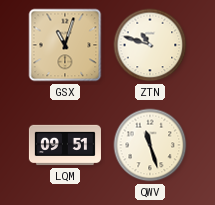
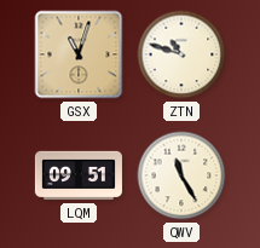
QWV: 11:27 -> 11:25
